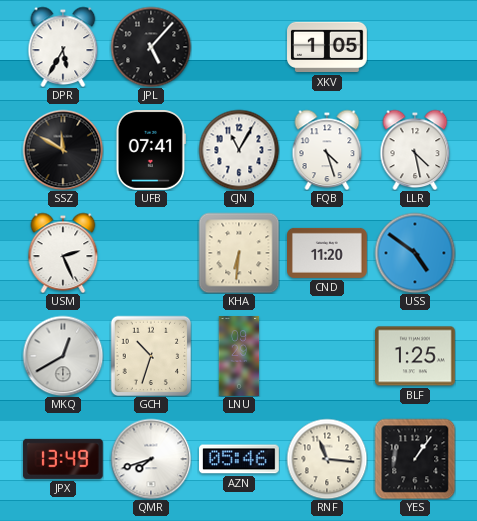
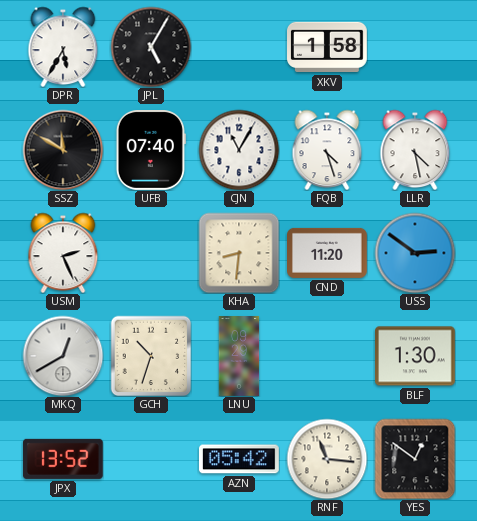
JPL: 5:07 -> 5:05
XKV: 1:05 -> 1:58
UFB: 07:41 -> 07:40
KHA: 6:31 -> 8:31
USS: 4:51 -> 2:51
BLF: 1:25 -> 1:30
JPX: 13:49 -> 13:52
QMR: 7:42 -> none
AZN: 05:46 -> 05:42
YES: 1:06 -> 12:51
